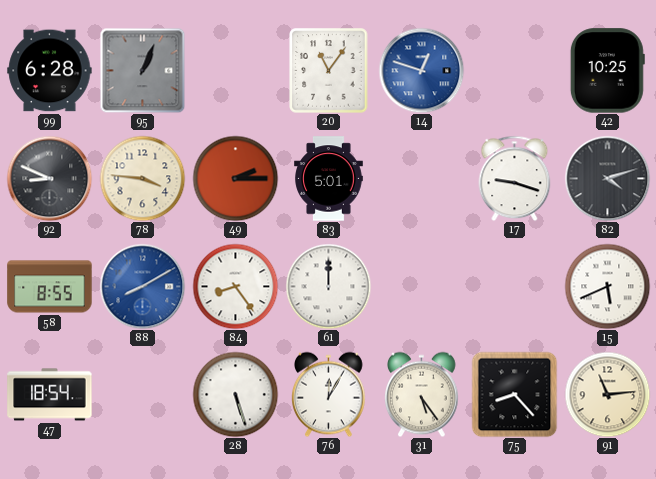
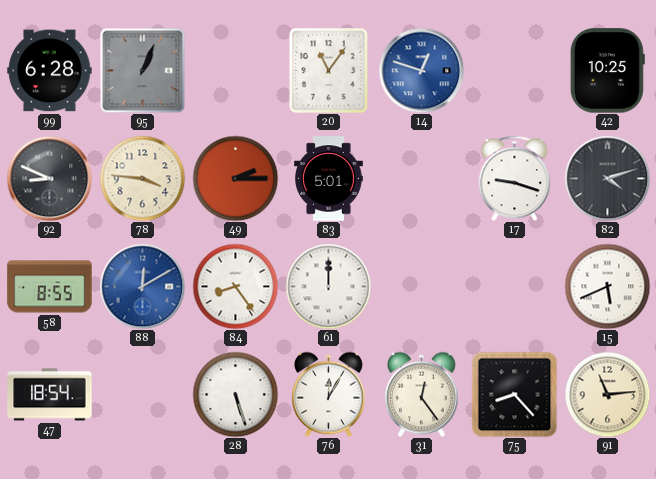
88: 8:10 -> 12:10
31: 5:24 -> 12:24
